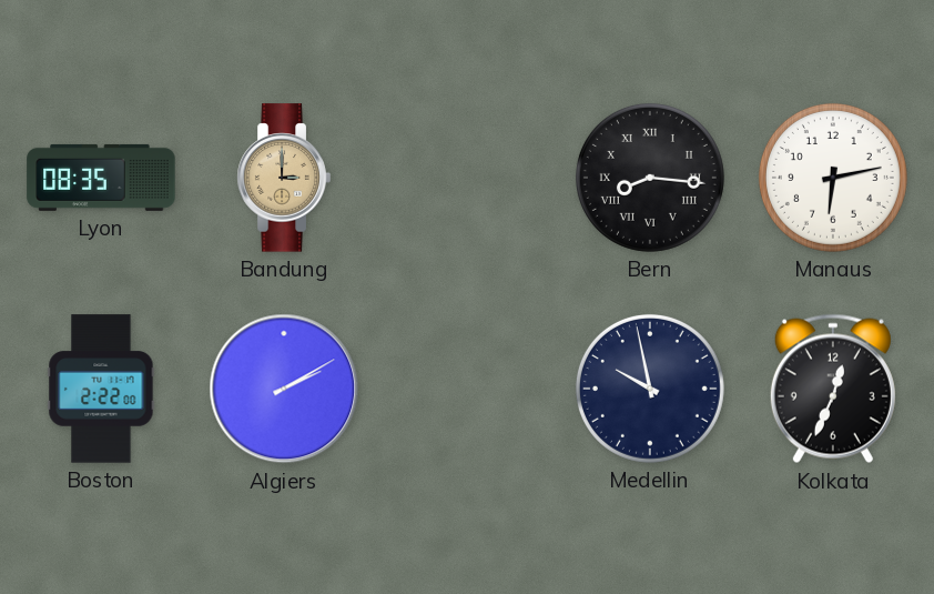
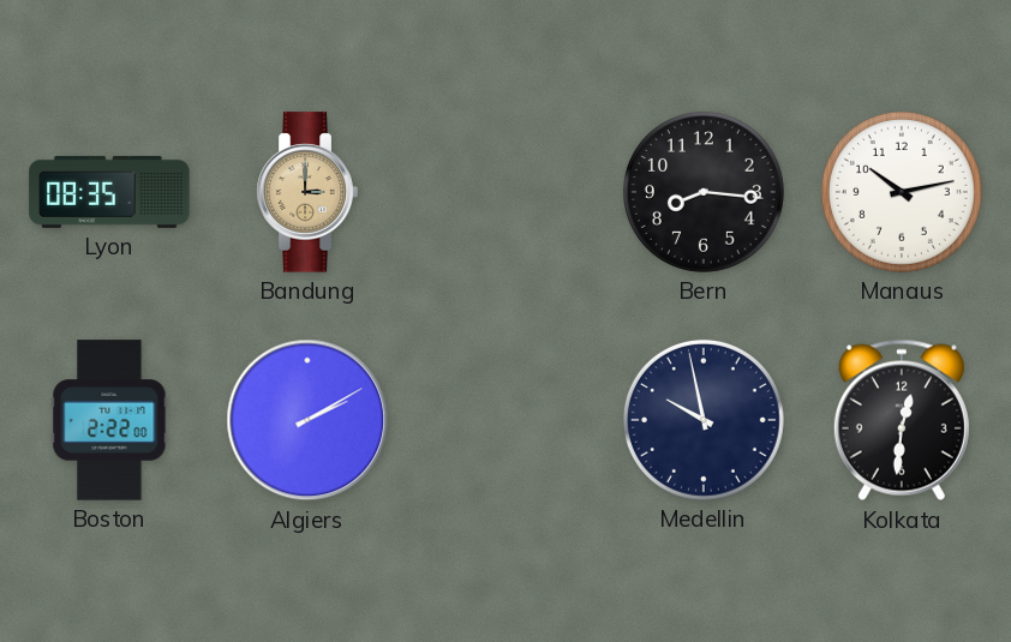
Bern numerals: Roman -> Arabic
Manaus: 6:13 -> 10:13
Kolkata: 12:34 -> 12:31
